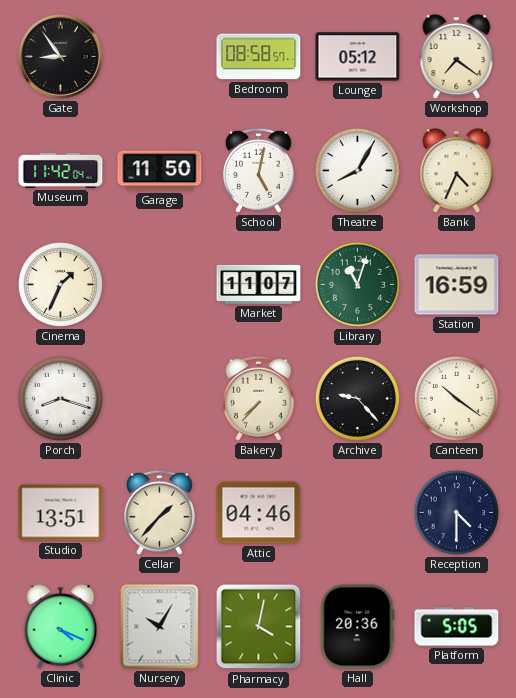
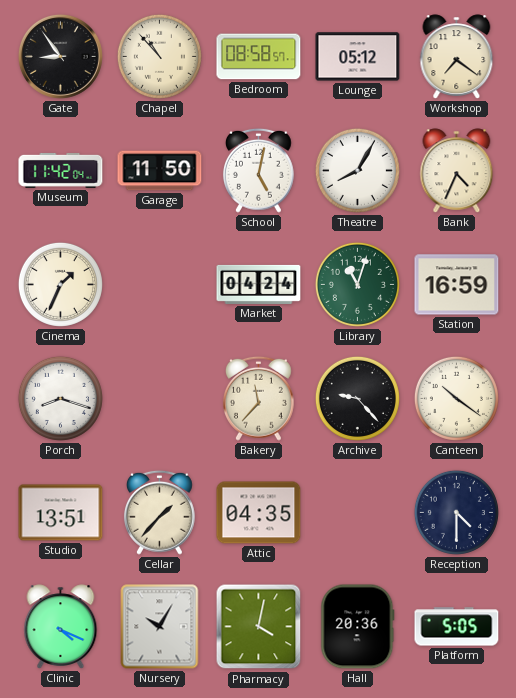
Chapel: none -> 10:53
Market: 11:07 -> 04:24
Bakery: 7:37 -> 11:37
Attic: 04:46 -> 04:35
